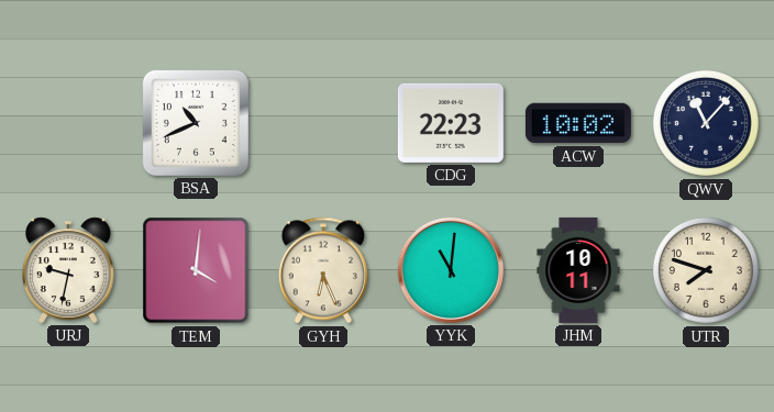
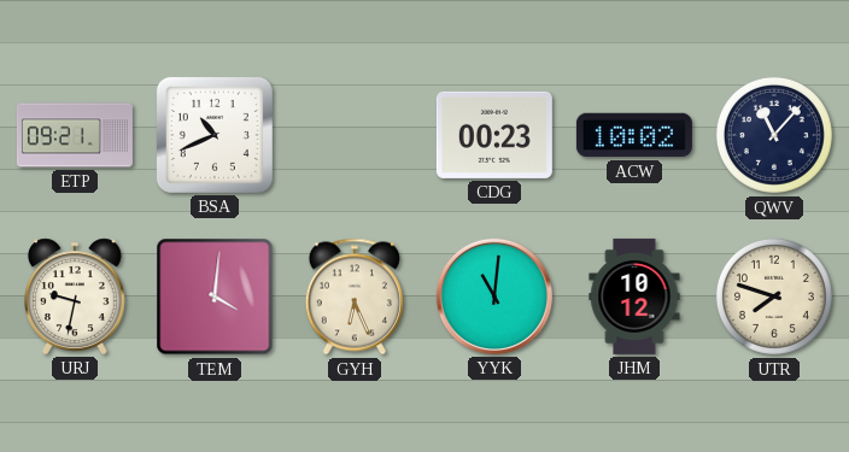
ETP: none -> 09:21
CDG: 22:23 -> 00:23
JHM: 10:11 -> 10:12
